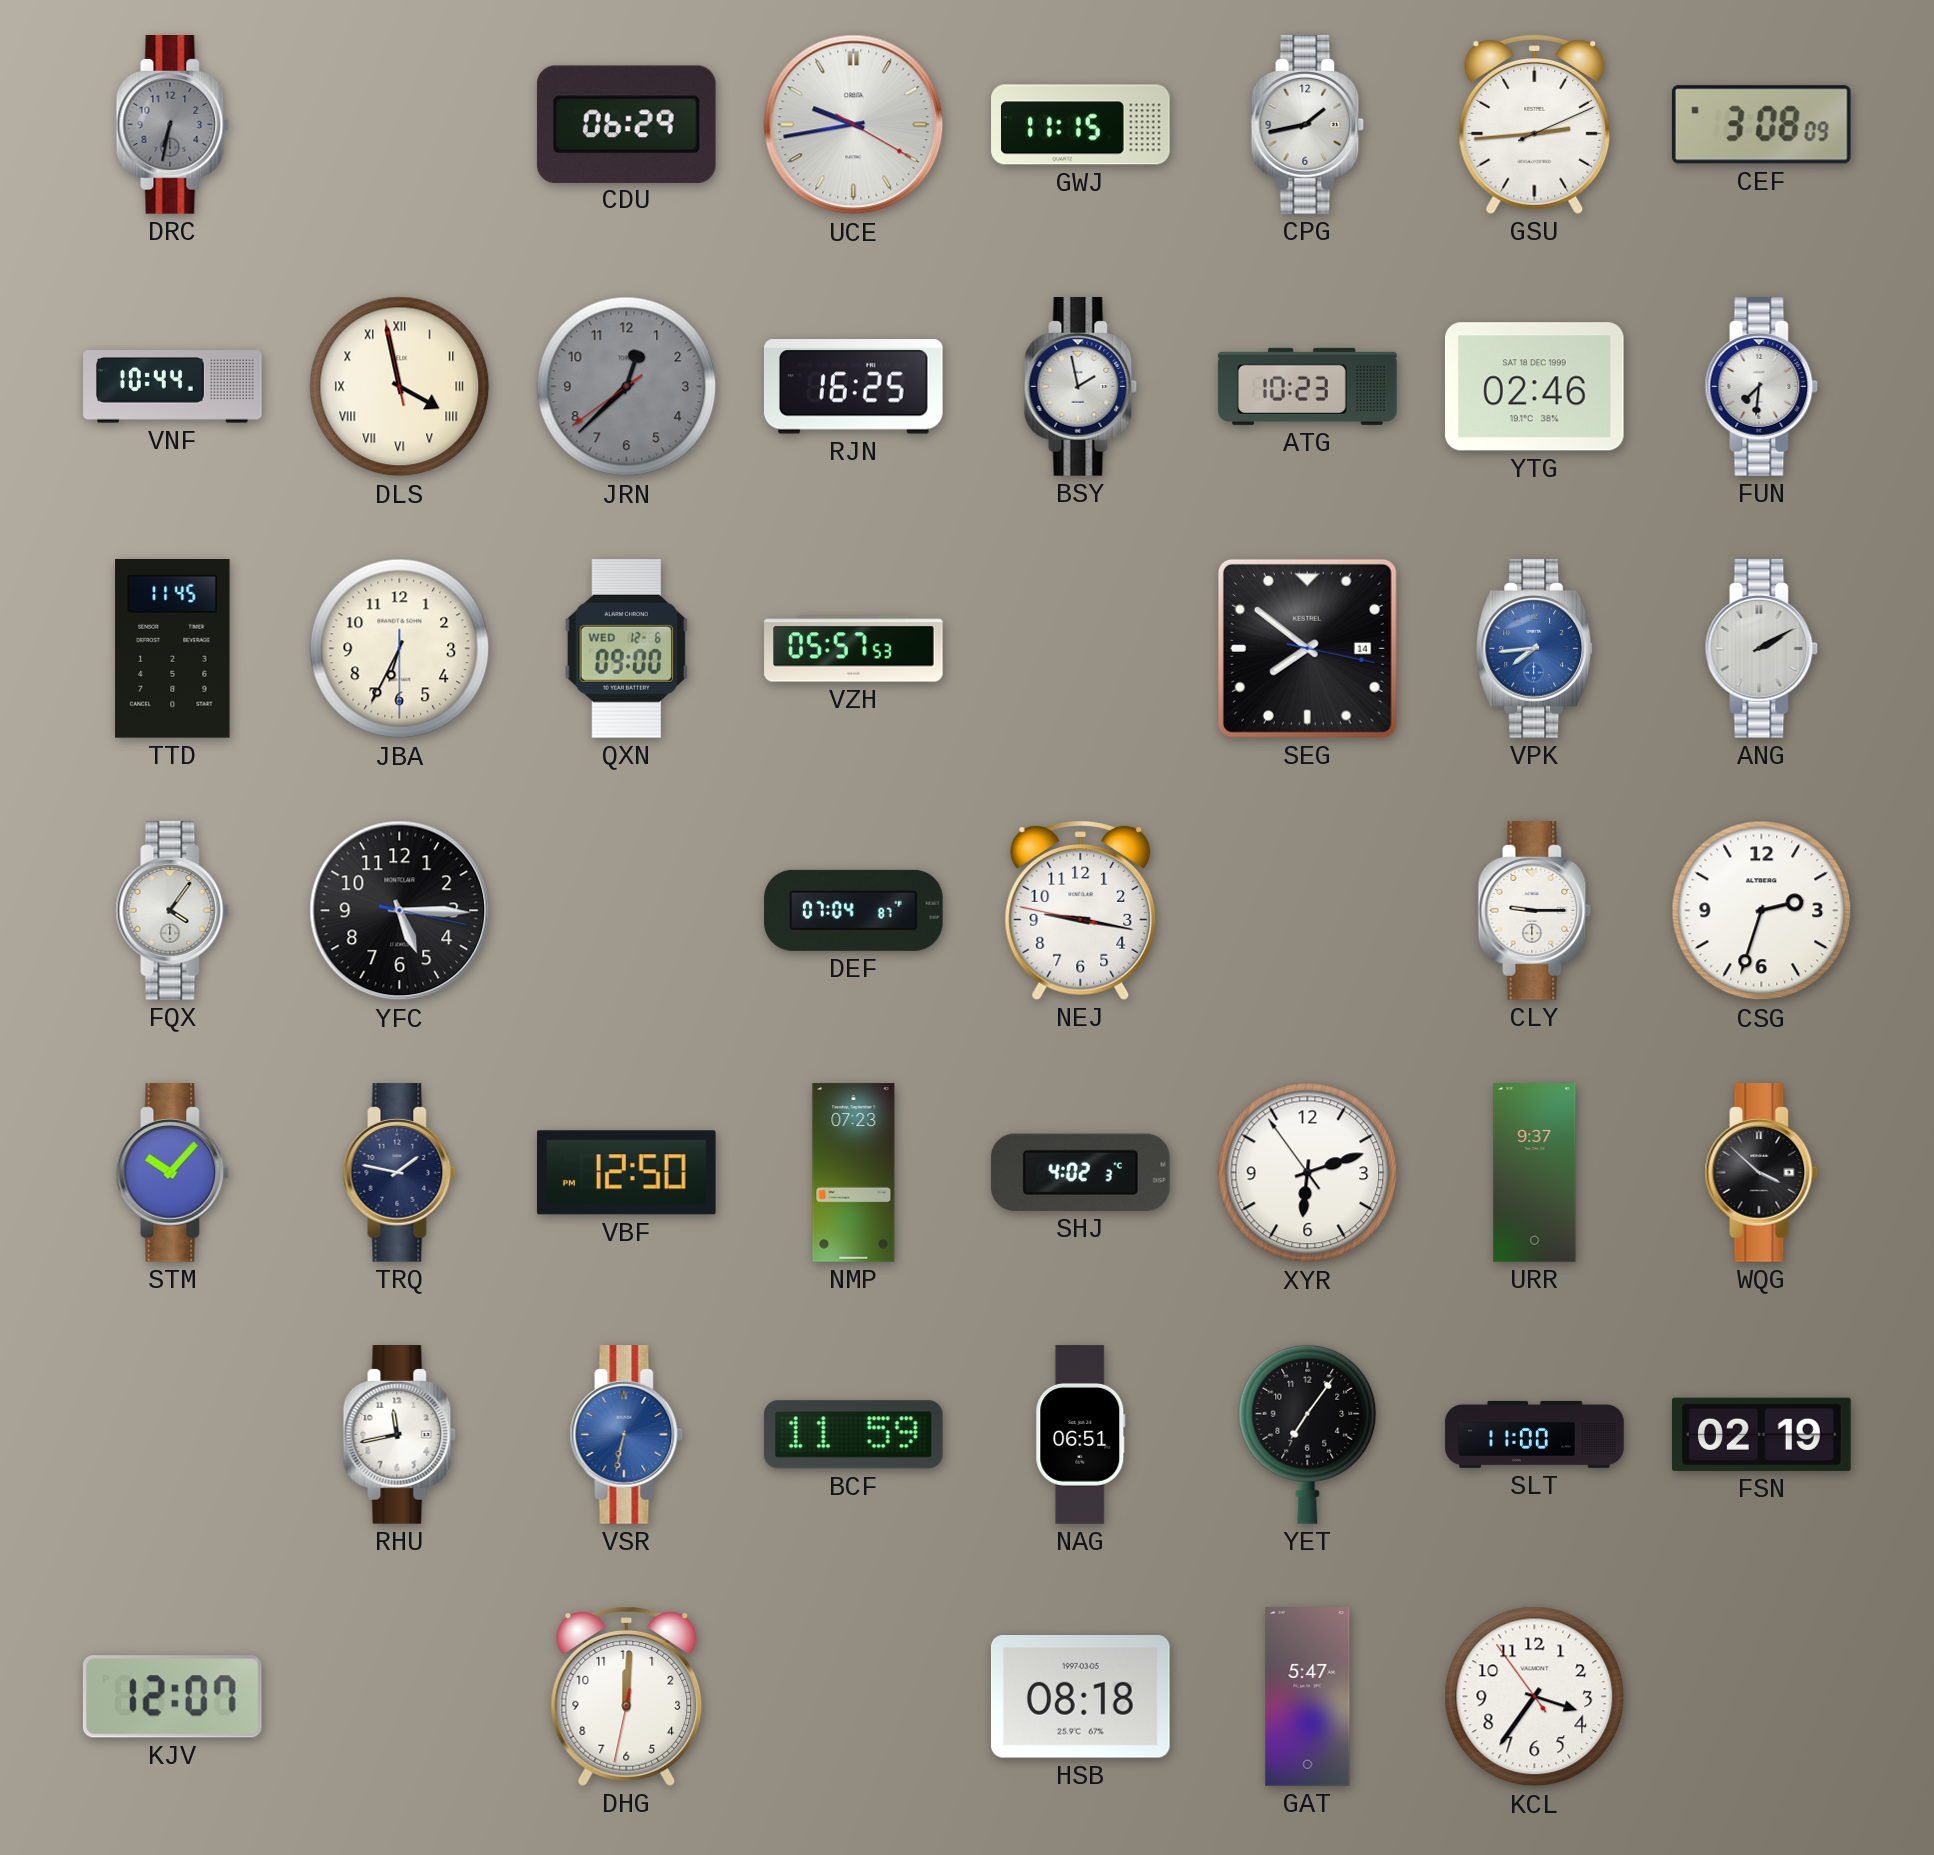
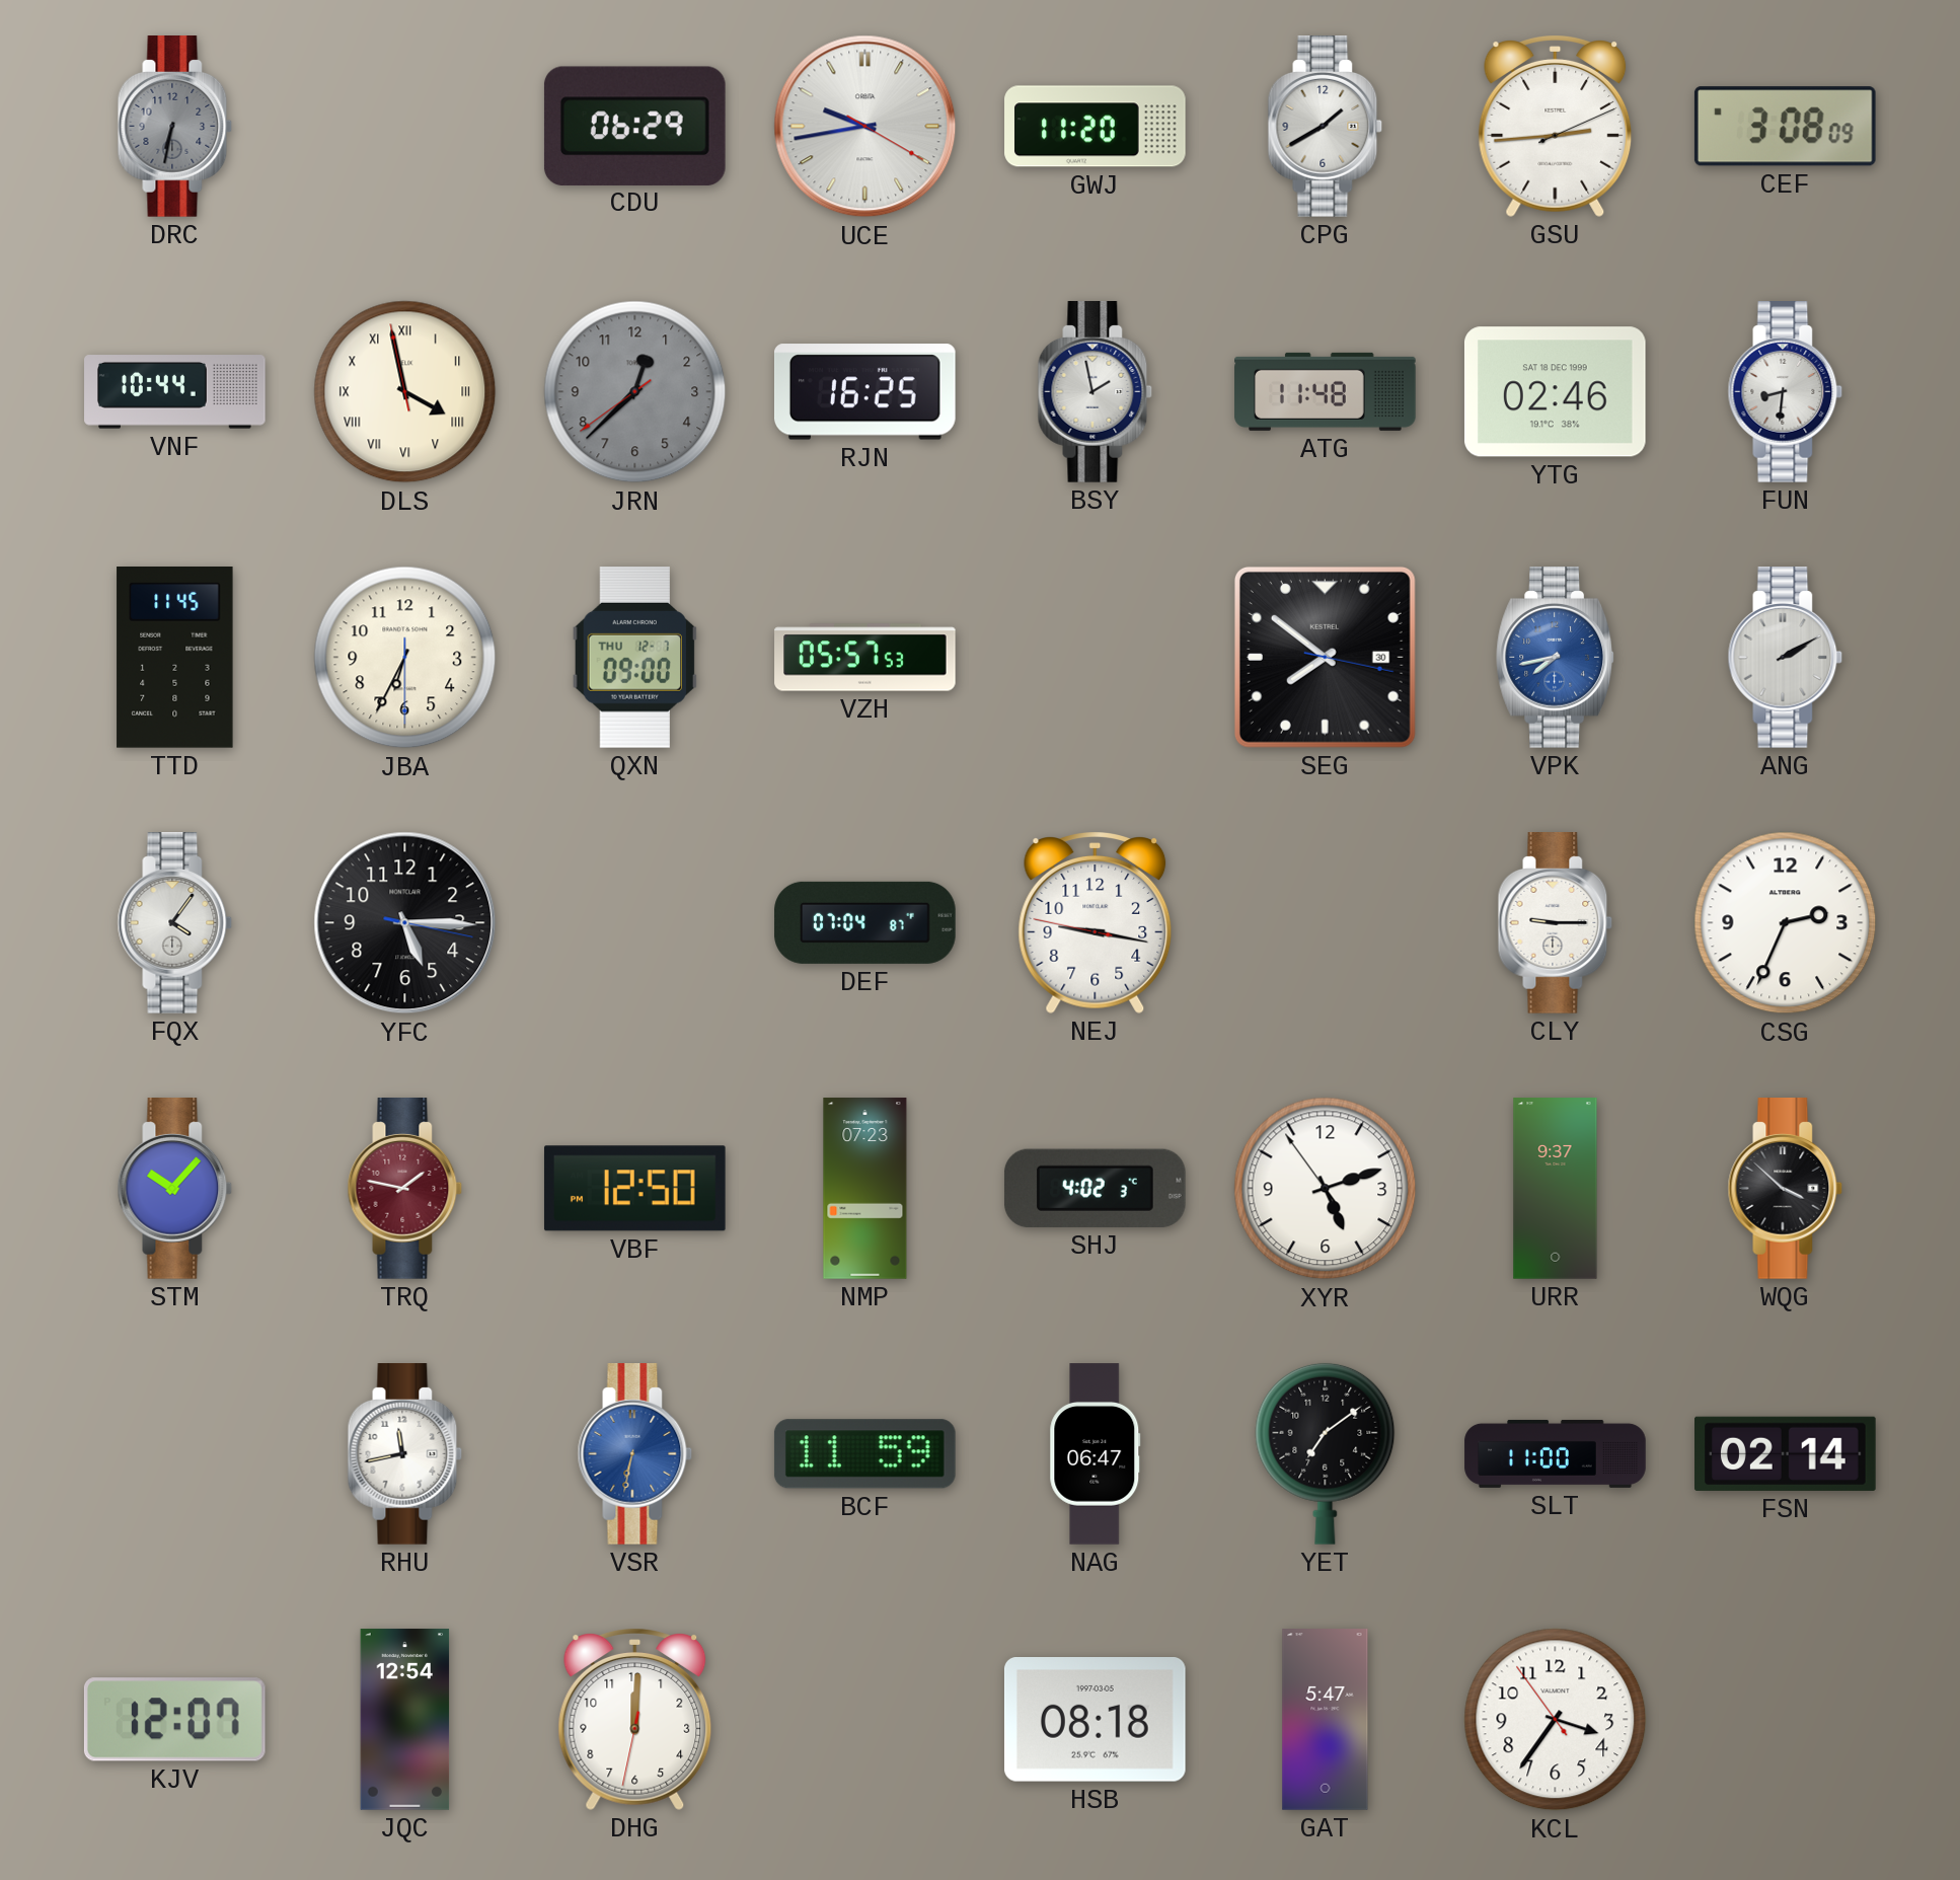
GWJ: 11:15 -> 11:20
CPG: 1:43 -> 1:40
ATG: 10:23 -> 11:48
FUN: 7:31 -> 8:31
QXN date: WED 12-6 -> THU 12-7
SEG date: 14 -> 30
VPK: 7:44 -> 7:43
CSG: 2:33 -> 2:34
TRQ dial: navy -> burgundy
XYR: 6:11 -> 5:11
NAG: 06:51 -> 06:47
YET: 7:06 -> 7:09
FSN: 02:19 -> 02:14
JQC: none -> 12:54
